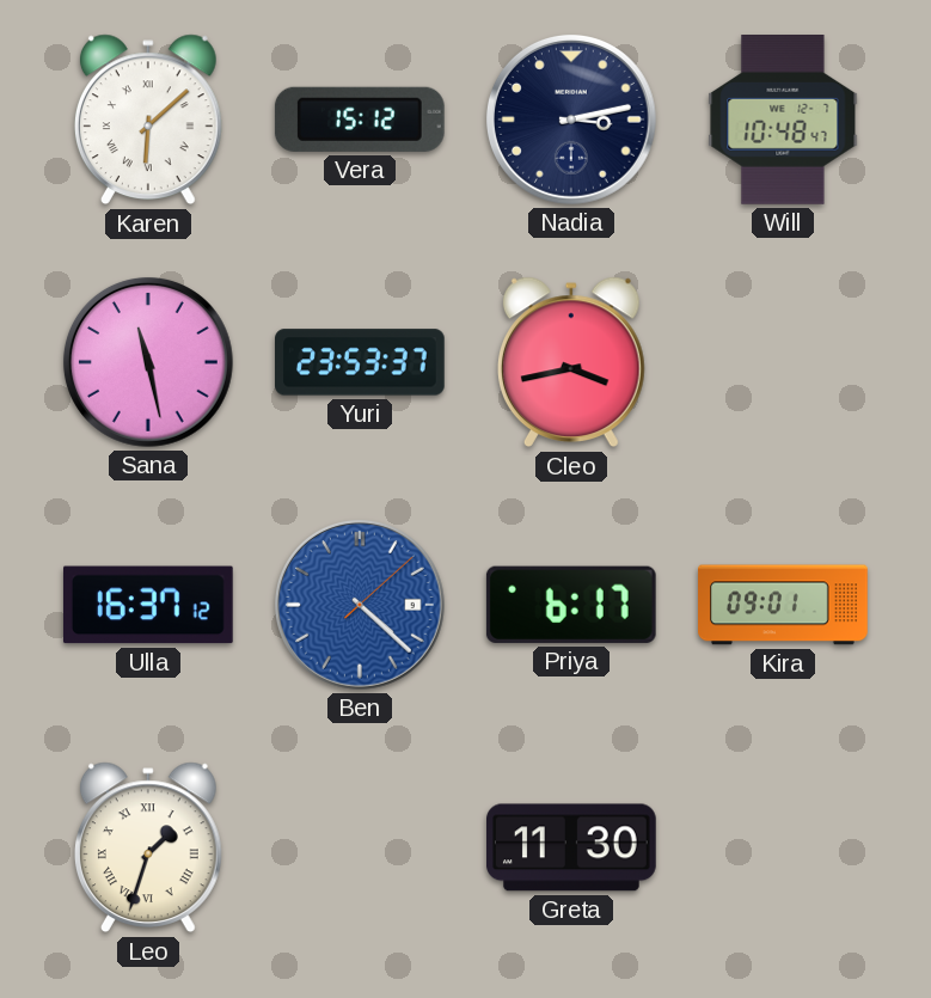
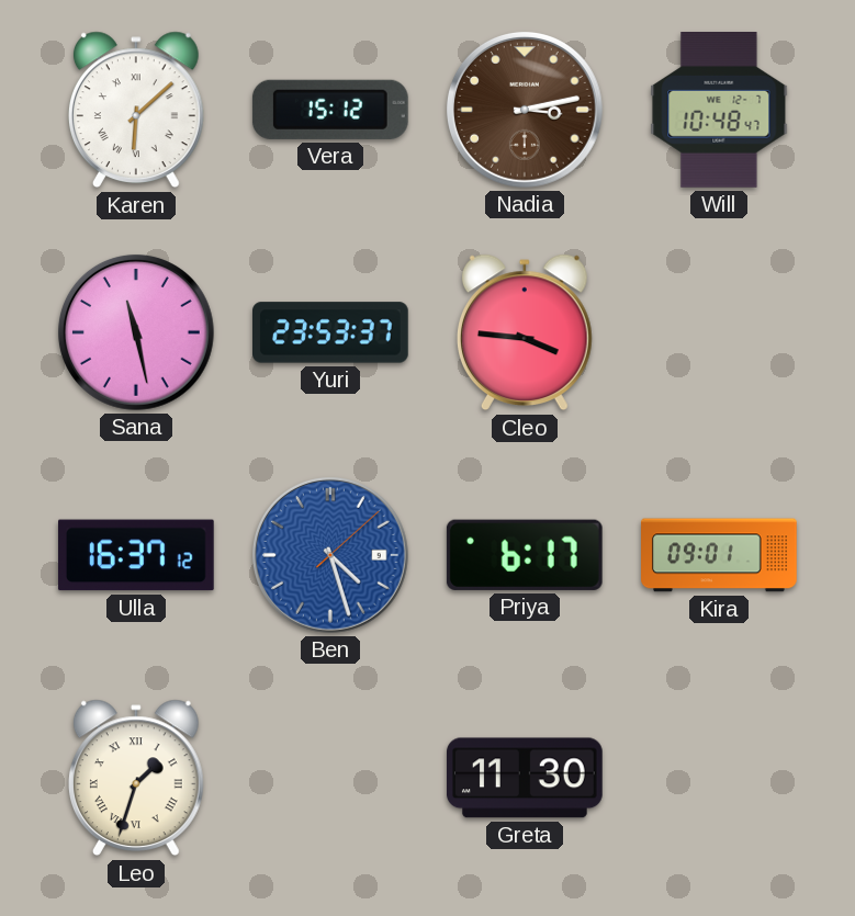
Nadia dial: navy -> brown
Cleo: 3:43 -> 3:46
Ben: 4:22 -> 4:27
